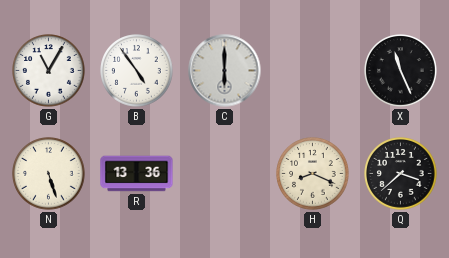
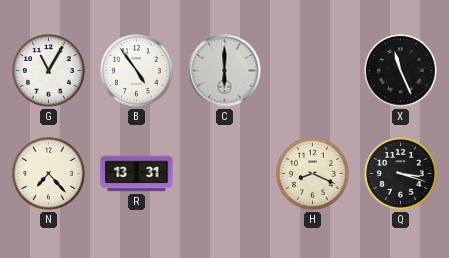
N: 5:27 -> 7:23
R: 13:36 -> 13:31
Q: 3:38 -> 3:18
